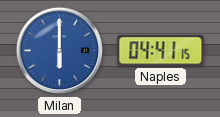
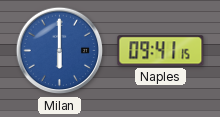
Naples: 04:41 -> 09:41
